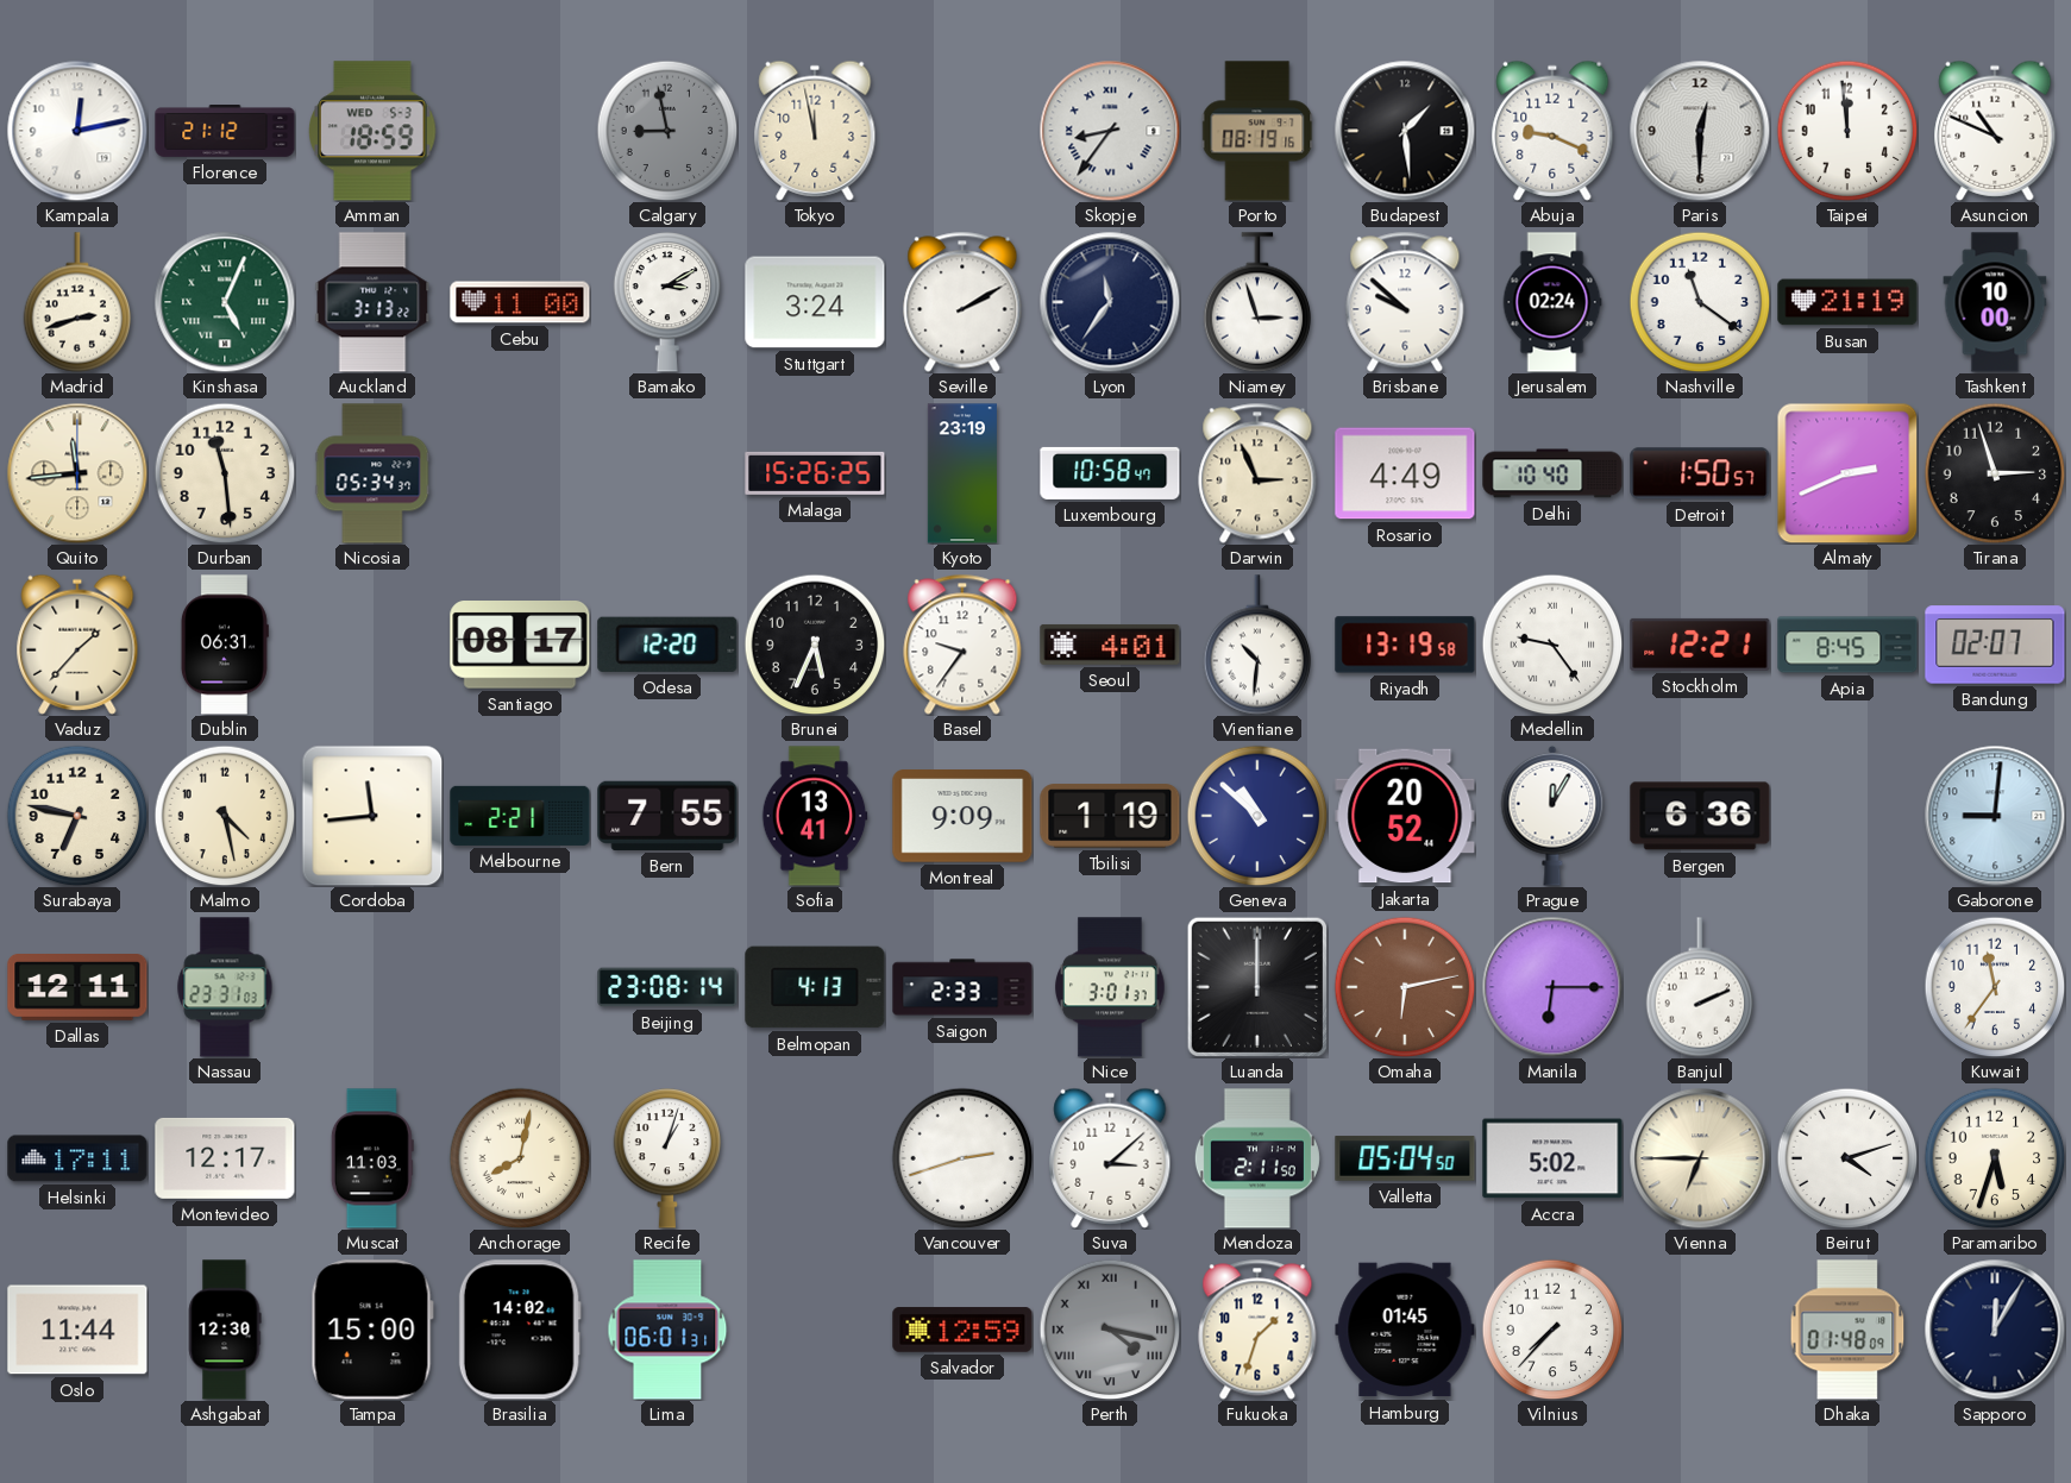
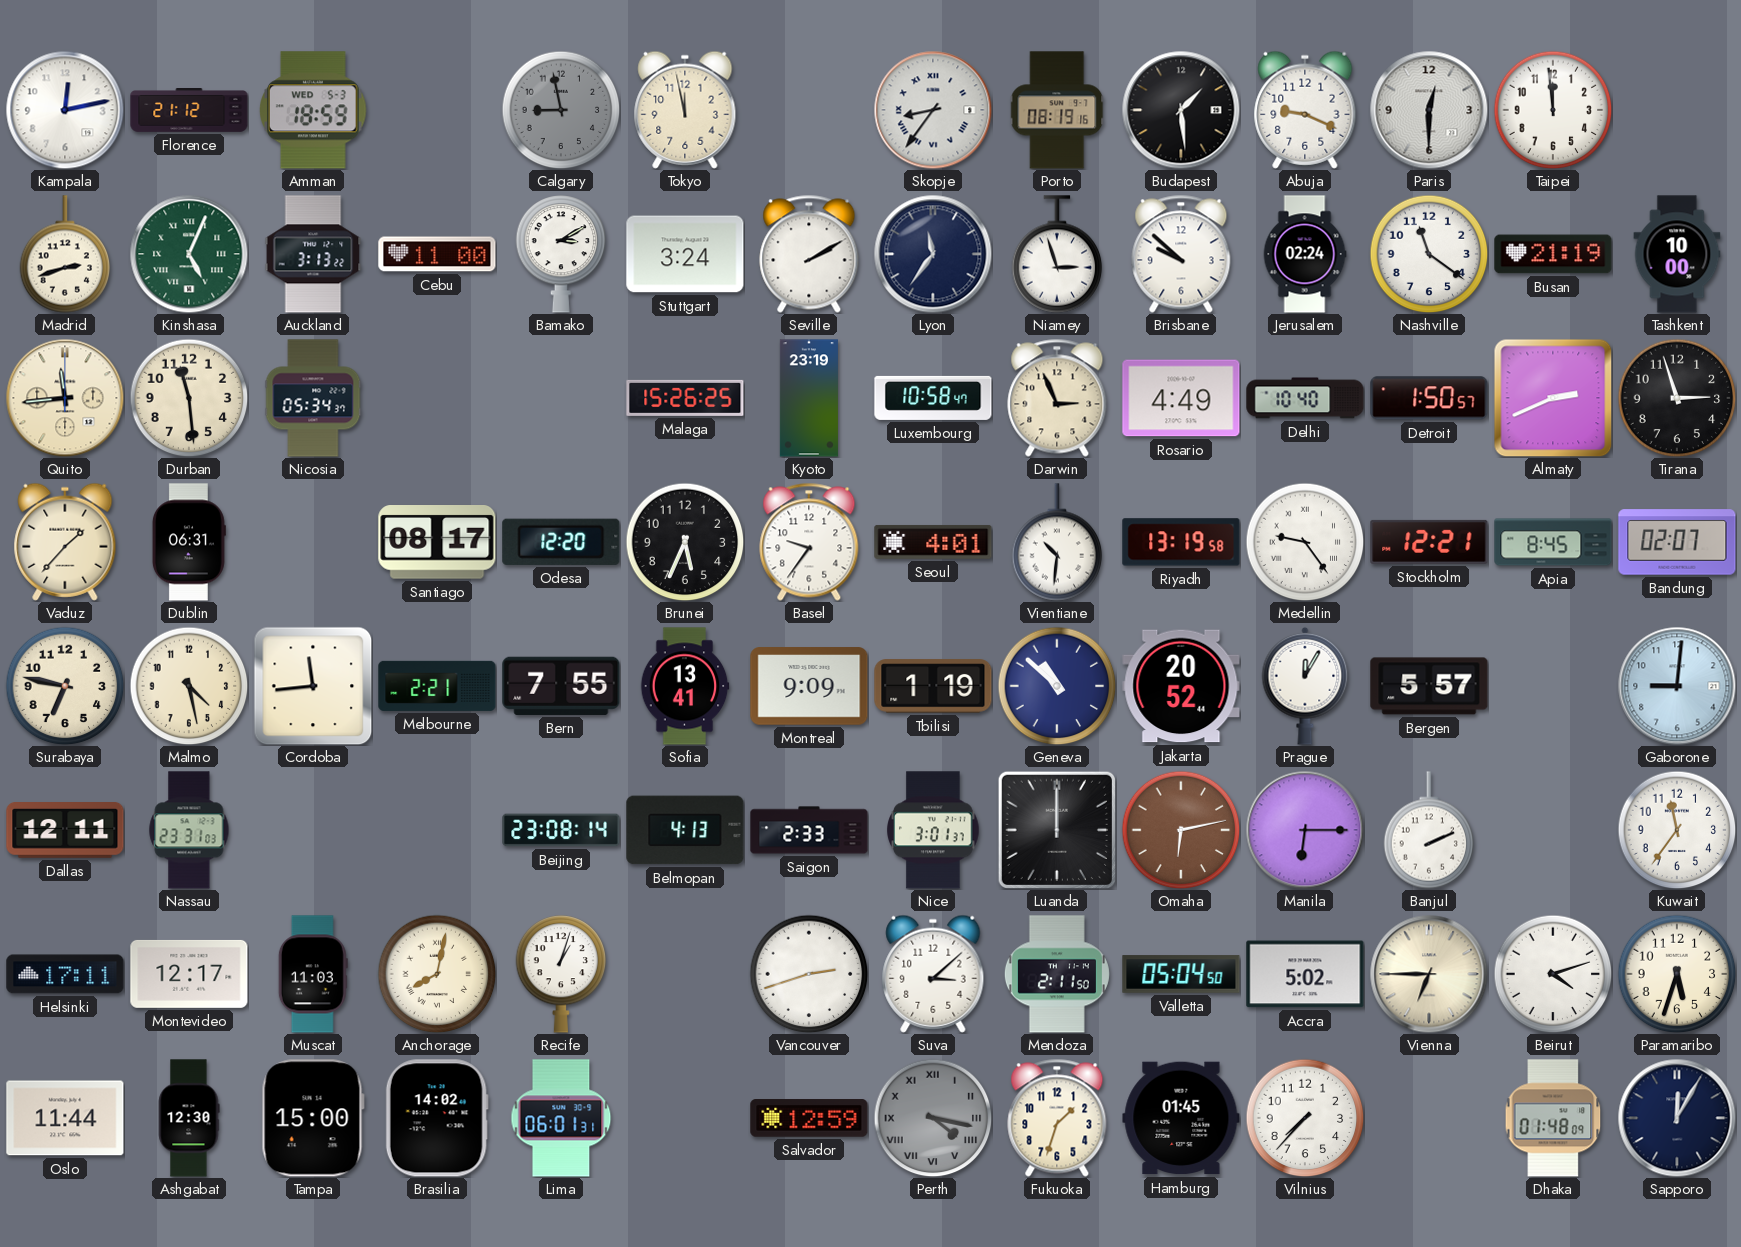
Asuncion: 10:49 -> none
Bergen: 6:36 -> 5:57
